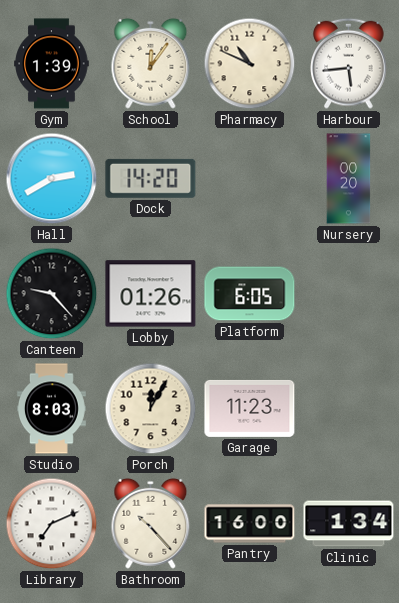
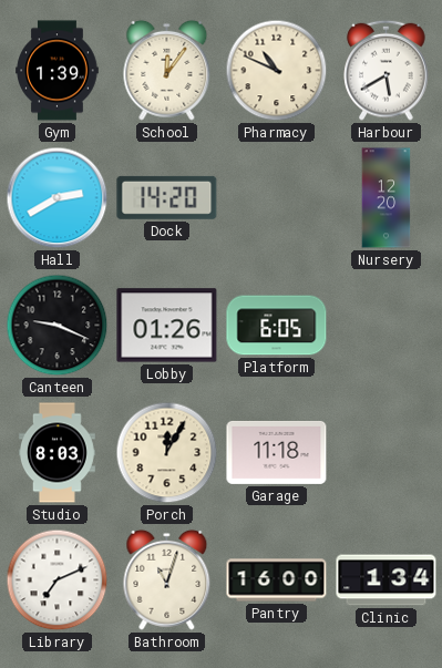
Harbour: 5:44 -> 5:40
Nursery: 00:20 -> 12:20
Canteen: 9:23 -> 9:19
Garage: 11:23 -> 11:18
Bathroom: 10:23 -> 11:03
